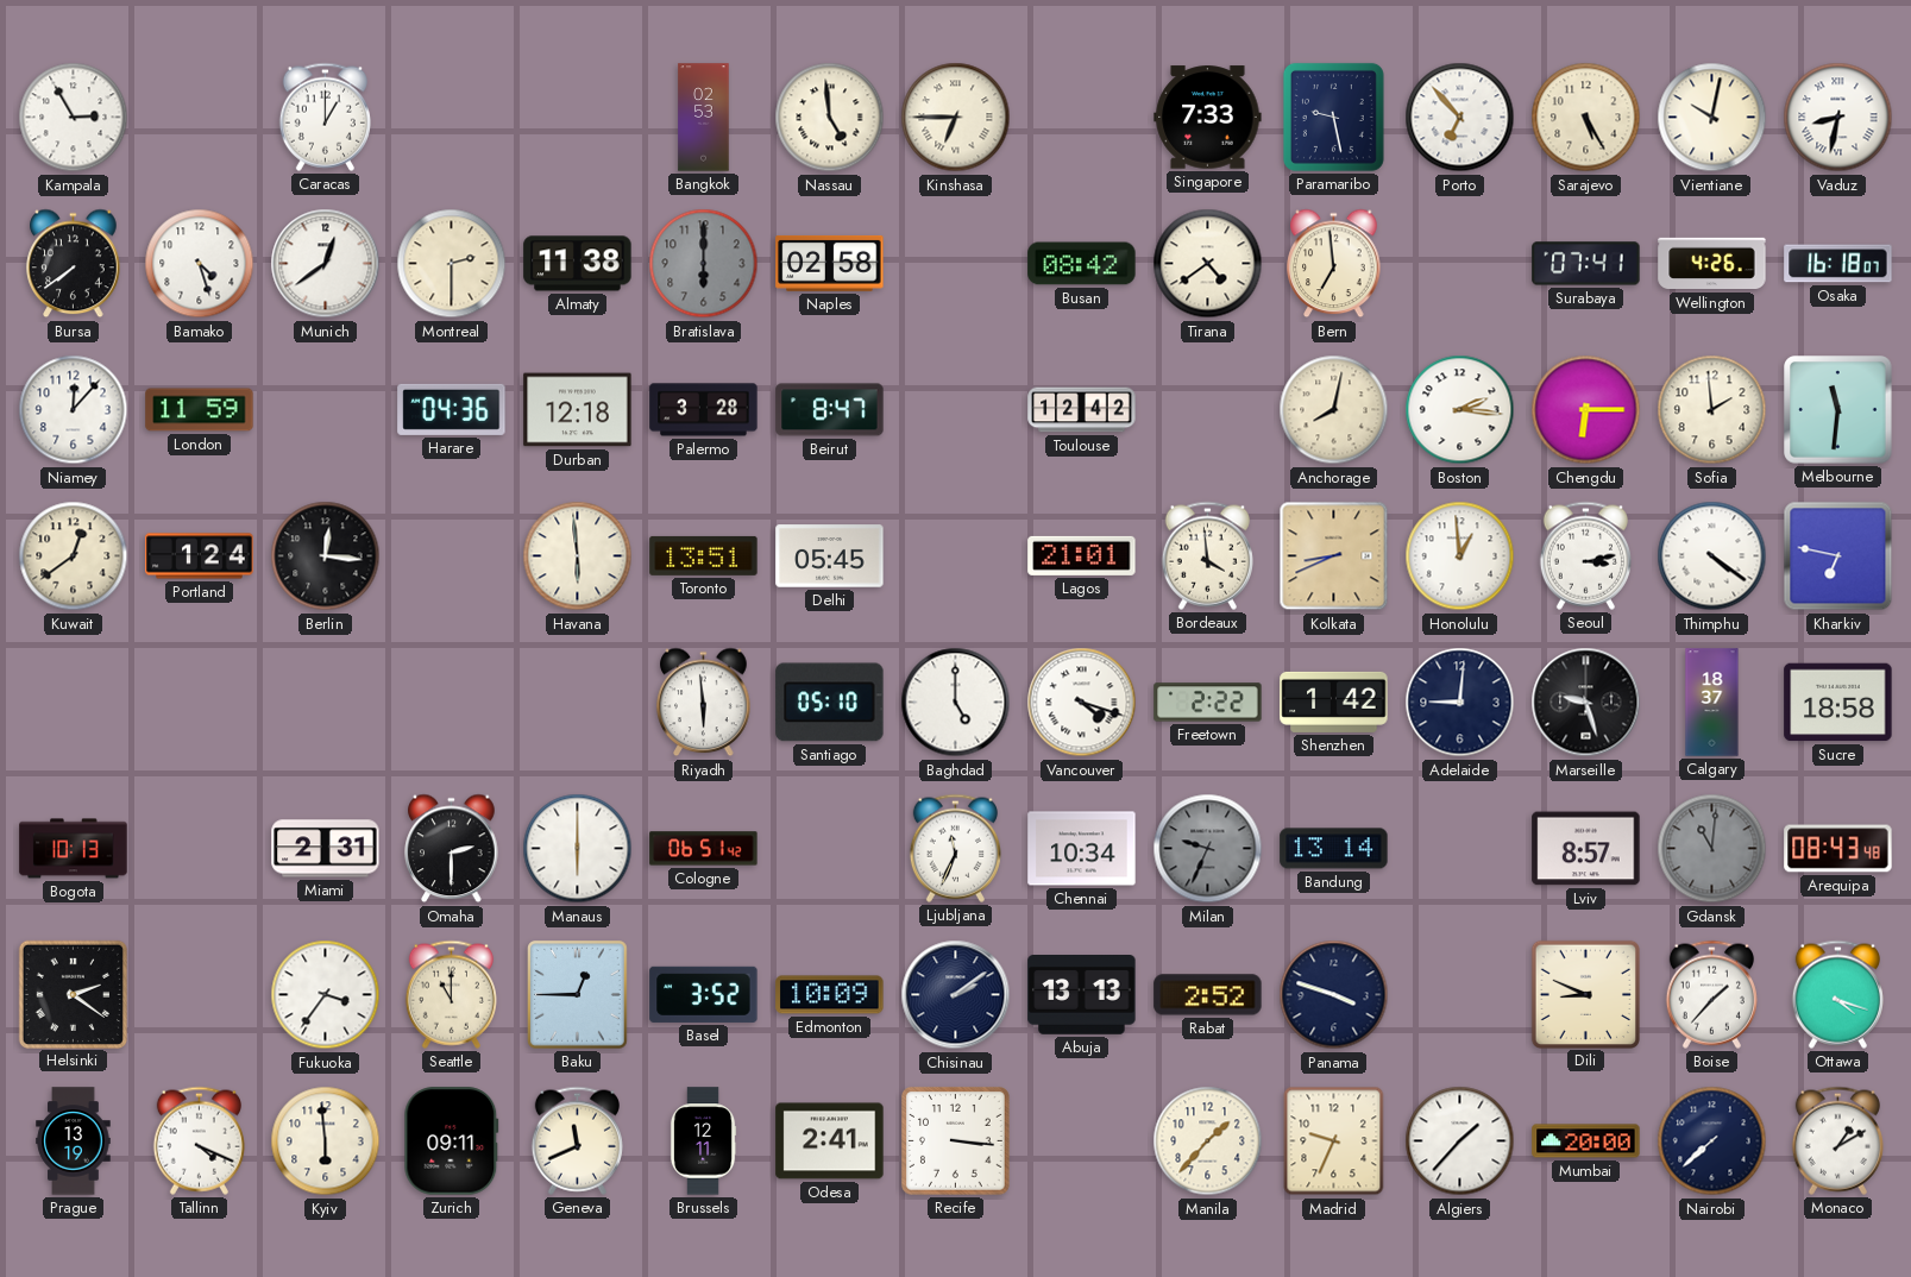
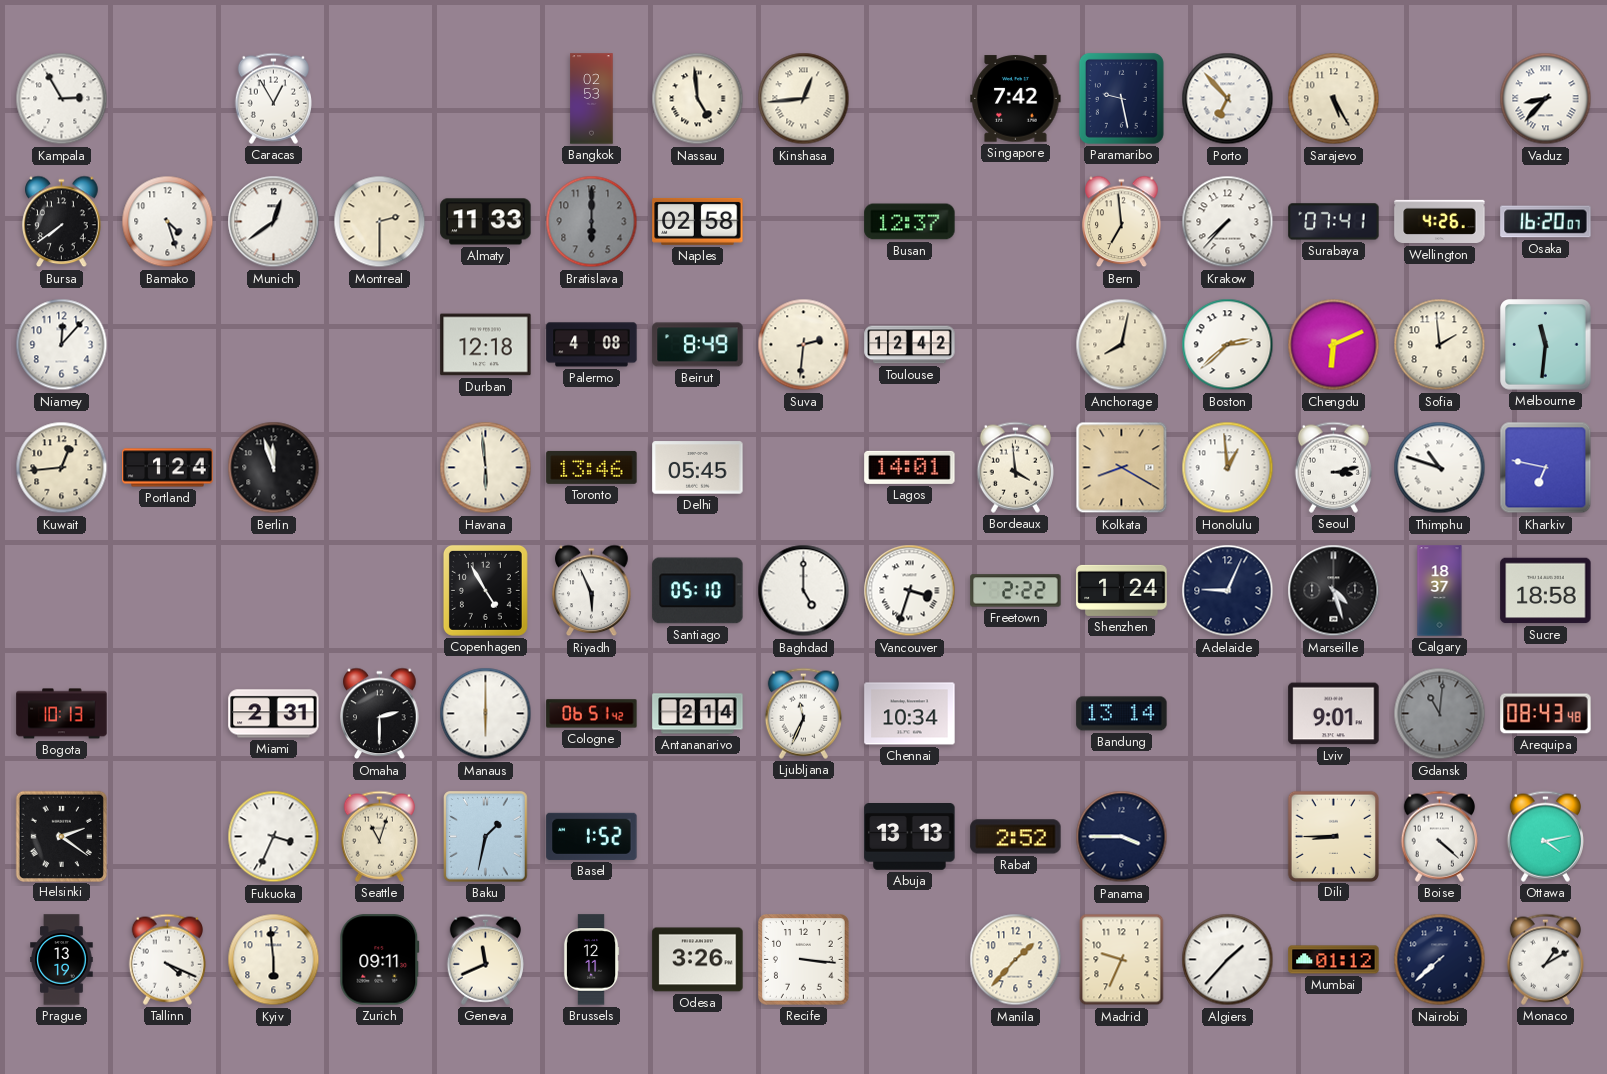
Caracas: 1:00 -> 12:55
Kinshasa: 6:45 -> 12:44
Singapore: 7:33 -> 7:42
Vientiane: 10:02 -> none
Vaduz: 8:32 -> 8:37
Almaty: 11:38 -> 11:33
Busan: 08:42 -> 12:37
Tirana: 4:39 -> none
Krakow: none -> 7:37
Osaka: 16:18 -> 16:20
London: 11:59 -> none
Harare: 04:36 -> none
Palermo: 3:28 -> 4:08
Beirut: 8:47 -> 8:49
Suva: none -> 2:31
Boston: 2:16 -> 2:38
Chengdu: 6:15 -> 6:11
Kuwait: 12:39 -> 12:44
Berlin: 12:16 -> 11:57
Toronto: 13:51 -> 13:46
Lagos: 21:01 -> 14:01
Kolkata: 8:41 -> 8:20
Thimphu: 4:21 -> 10:48
Copenhagen: none -> 4:55
Riyadh: 5:59 -> 5:56
Vancouver: 4:18 -> 3:33
Shenzhen: 1:42 -> 1:24
Adelaide: 9:01 -> 9:04
Marseille: 9:27 -> 4:27
Antananarivo: none -> 2:14
Milan: 9:34 -> none
Lviv: 8:57 -> 9:01
Fukuoka: 3:36 -> 3:34
Seattle: 11:00 -> 11:03
Baku: 12:45 -> 1:32
Basel: 3:52 -> 1:52
Edmonton: 10:09 -> none
Chisinau: 2:09 -> none
Panama: 3:48 -> 3:45
Dili: 8:49 -> 8:45
Boise: 1:37 -> 4:22
Ottawa: 4:18 -> 4:13
Odesa: 2:41 -> 3:26
Mumbai: 20:00 -> 01:12
